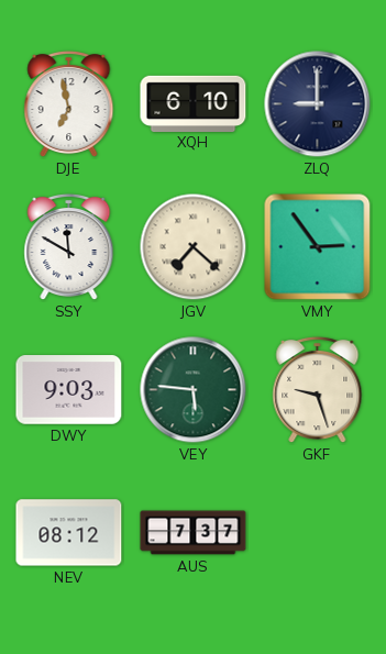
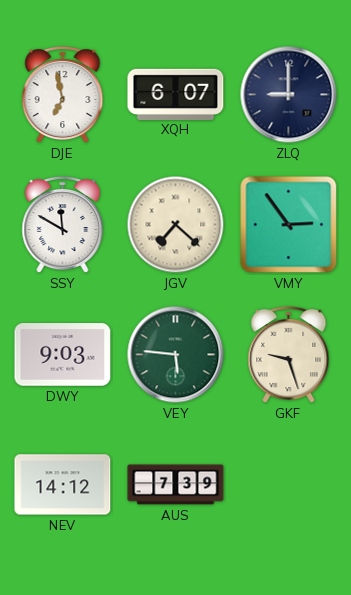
XQH: 6:10 -> 6:07
NEV: 08:12 -> 14:12
AUS: 7:37 -> 7:39
